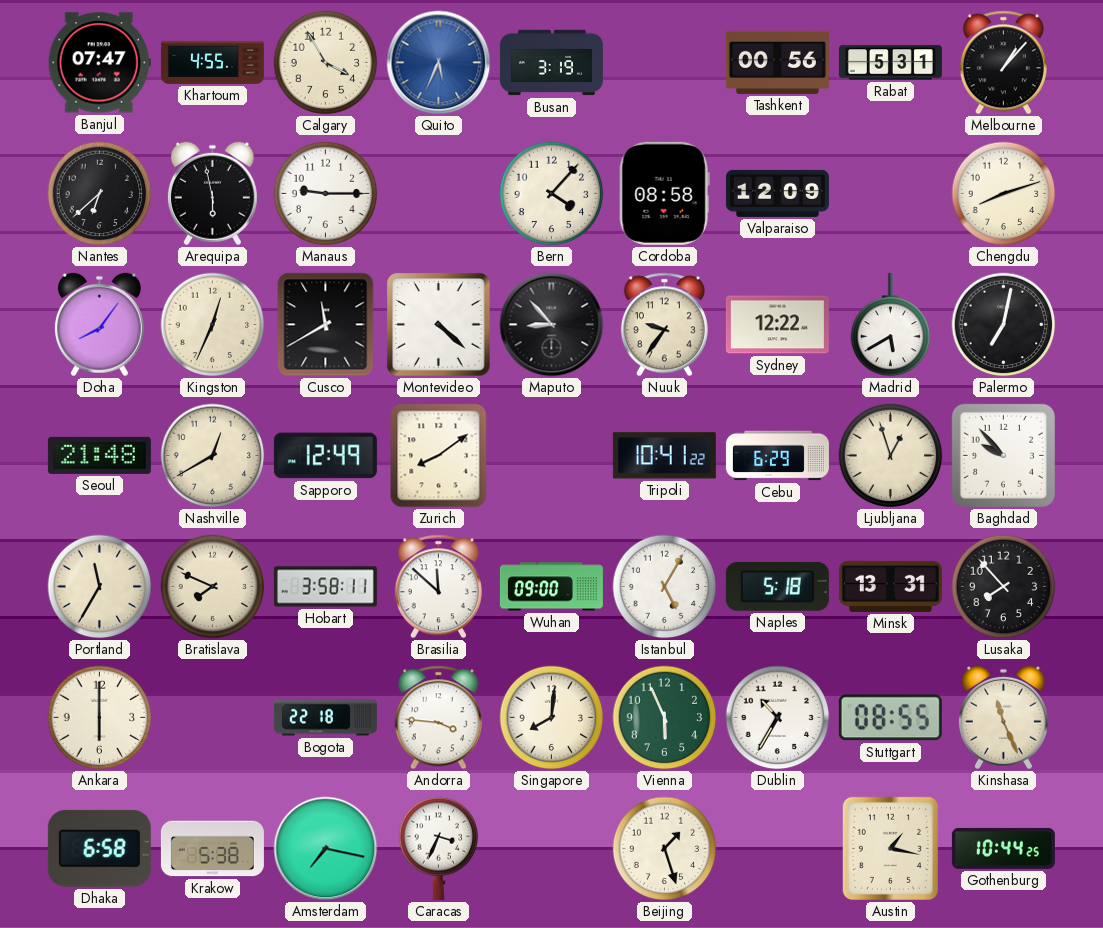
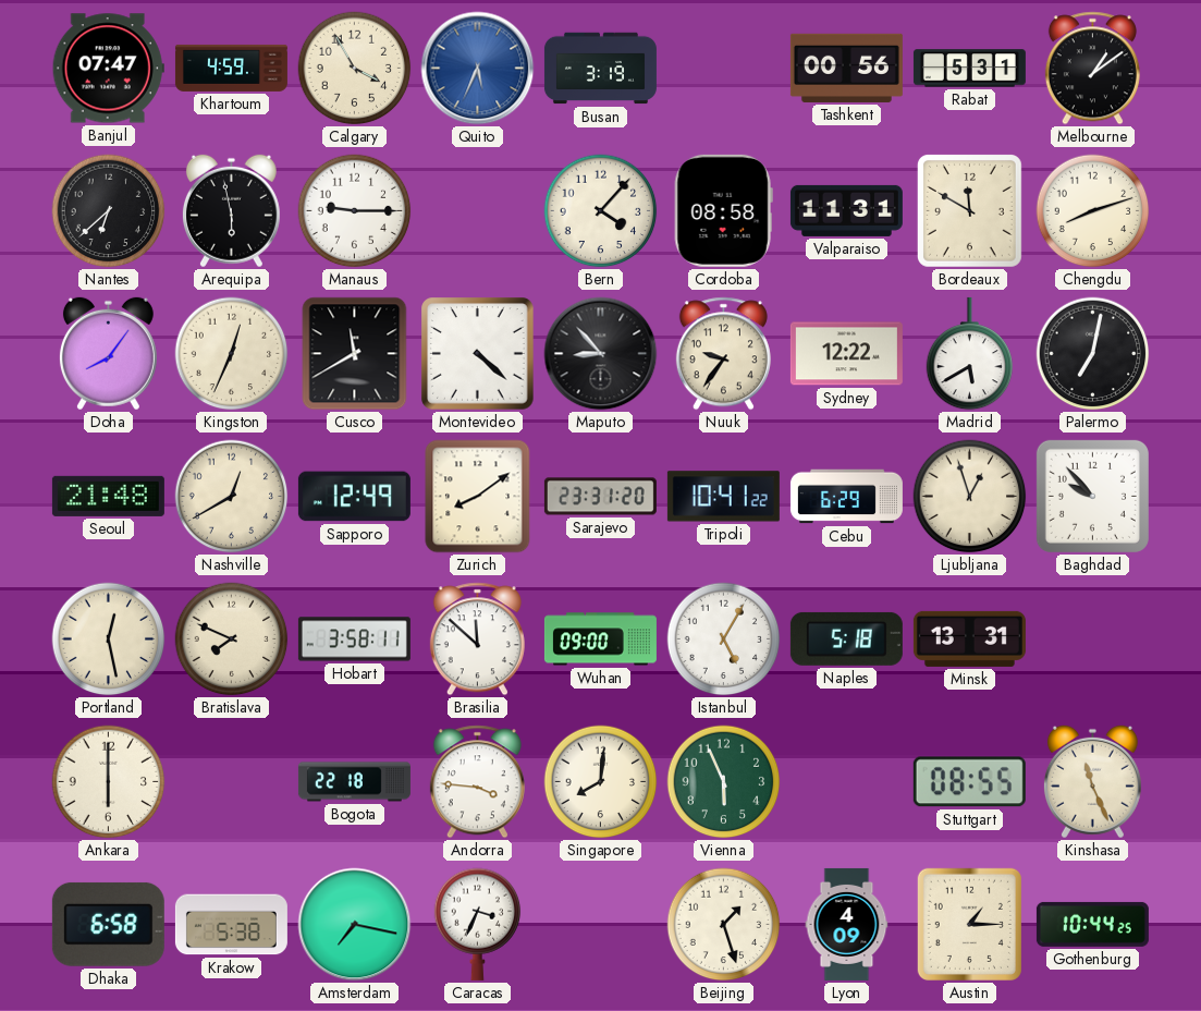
Khartoum: 4:55 -> 4:59
Melbourne: 1:07 -> 1:09
Valparaiso: 12:09 -> 11:31
Bordeaux: none -> 11:50
Sarajevo: none -> 23:31
Portland: 11:35 -> 12:28
Lusaka: 7:53 -> none
Dublin: 10:35 -> none
Lyon: none -> 4:09
Austin: 1:17 -> 1:15
